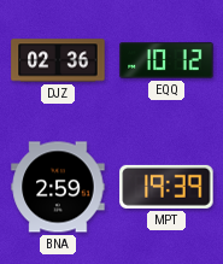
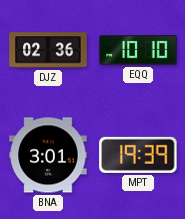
EQQ: 10:12 -> 10:10
BNA: 2:59 -> 3:01
